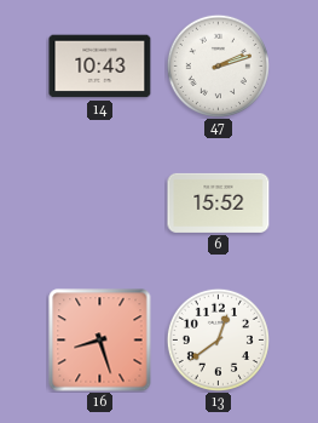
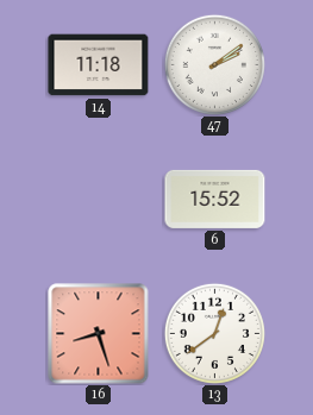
14: 10:43 -> 11:18
47: 2:12 -> 2:09
